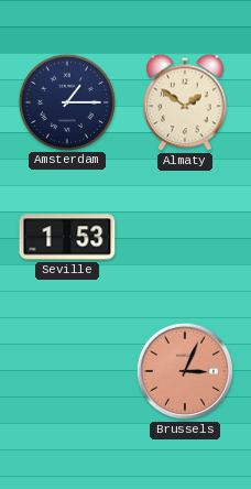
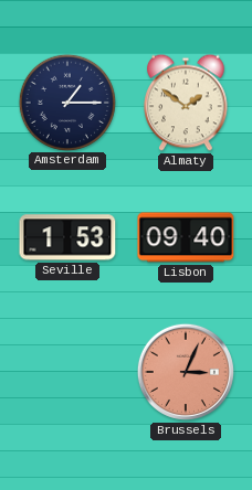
Lisbon: none -> 09:40
